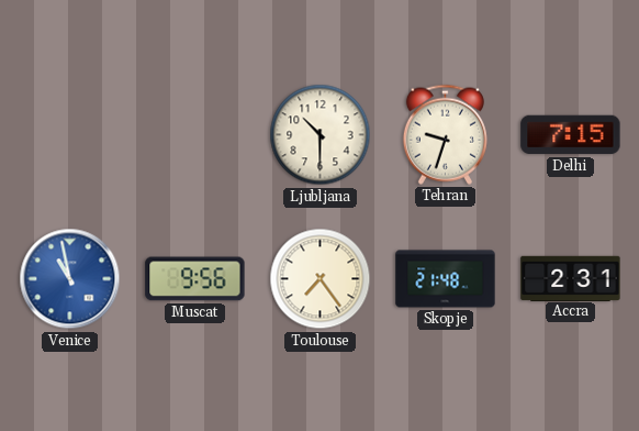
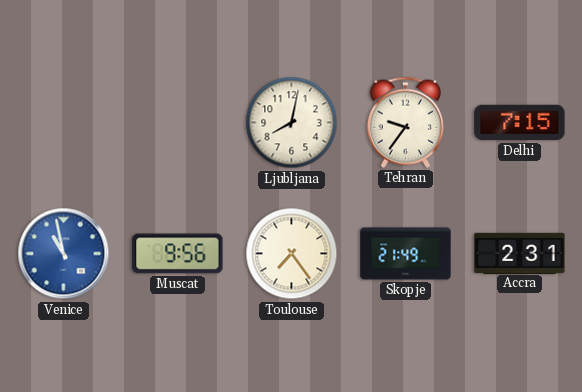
Ljubljana: 10:30 -> 8:02
Tehran: 9:33 -> 9:36
Skopje: 21:48 -> 21:49
